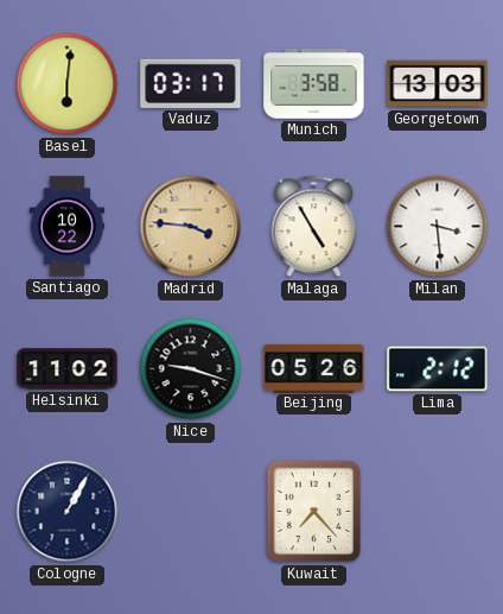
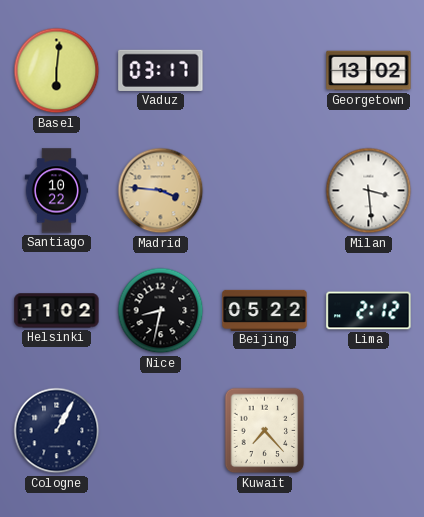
Munich: 3:58 -> none
Georgetown: 13:03 -> 13:02
Malaga: 4:55 -> none
Nice: 9:18 -> 8:32
Beijing: 05:26 -> 05:22
